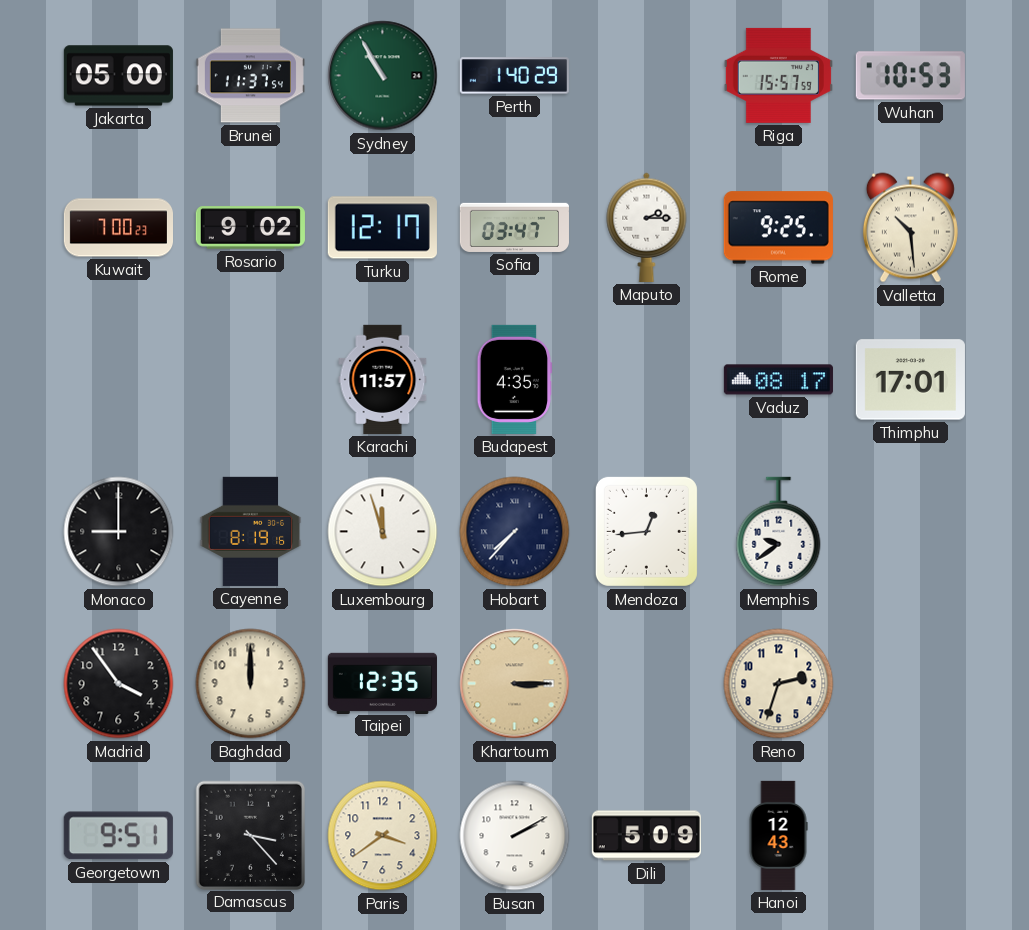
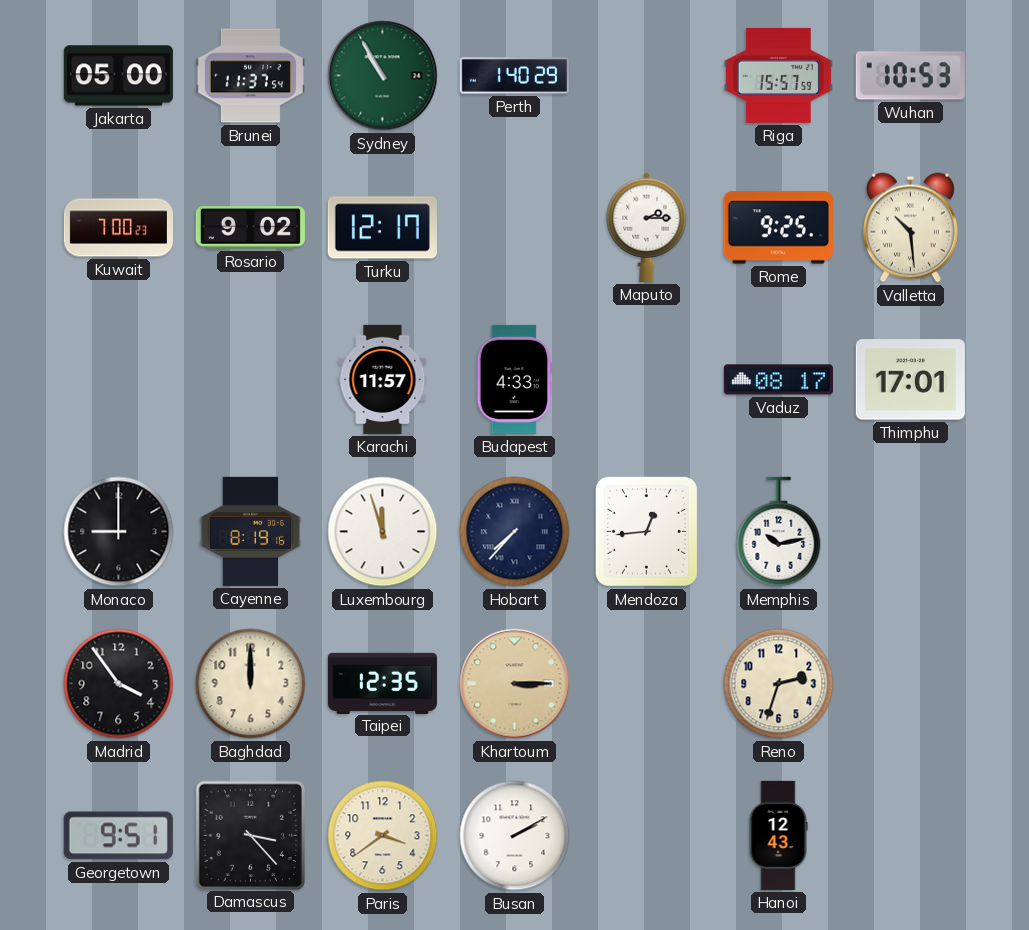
Sofia: 03:47 -> none
Budapest: 4:35 -> 4:33
Memphis: 9:39 -> 10:13
Dili: 5:09 -> none
